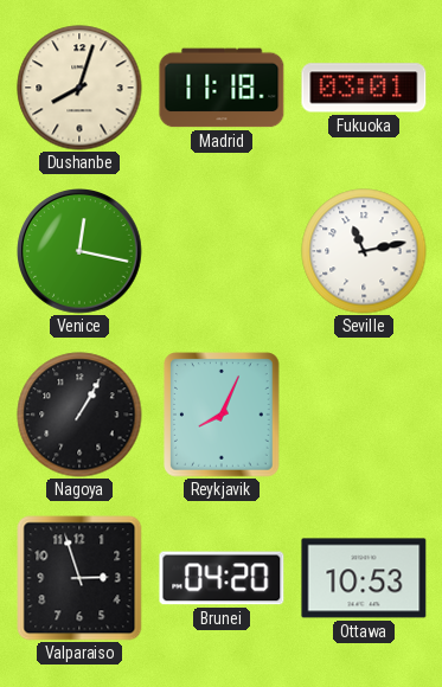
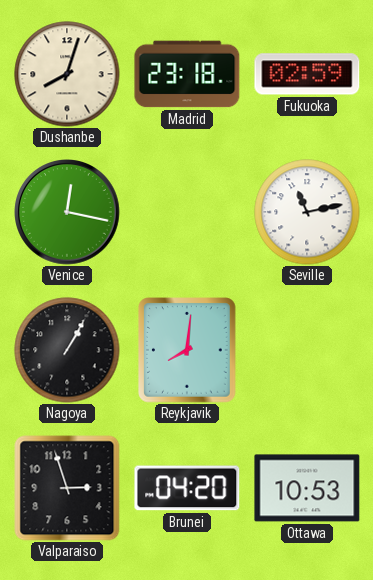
Madrid: 11:18 -> 23:18
Fukuoka: 03:01 -> 02:59
Reykjavik: 8:04 -> 8:01
